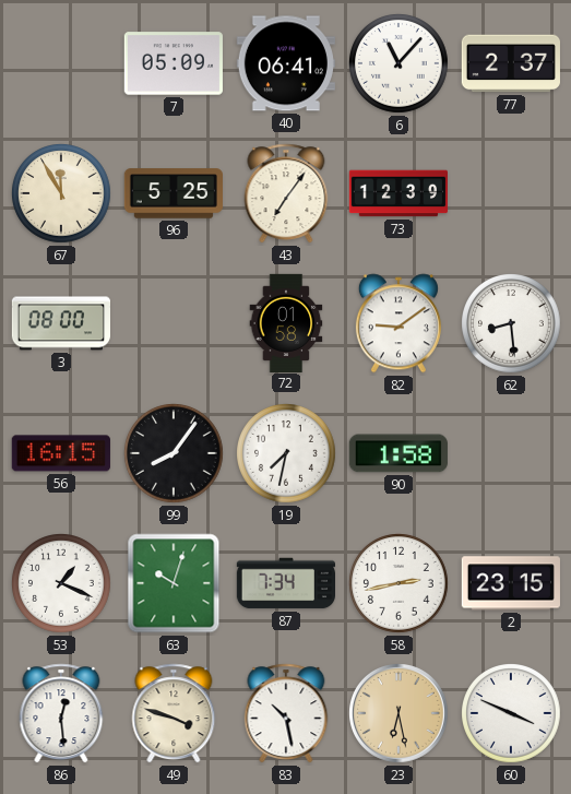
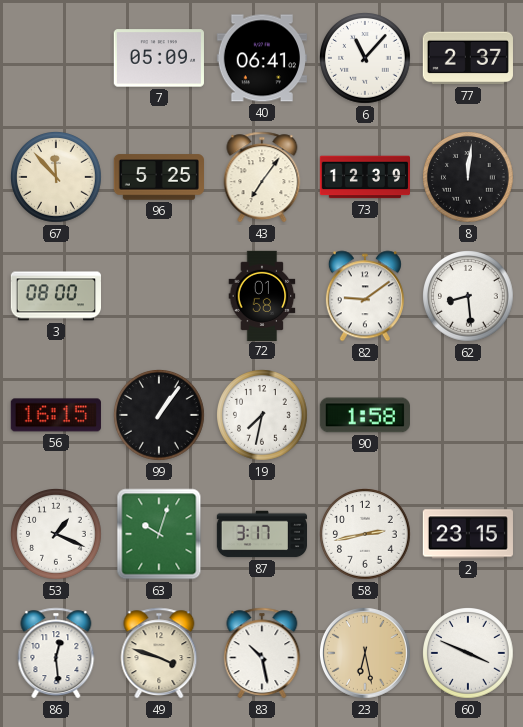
67: 11:55 -> 11:53
8: none -> 12:01
99: 8:06 -> 1:06
87: 7:34 -> 3:17
